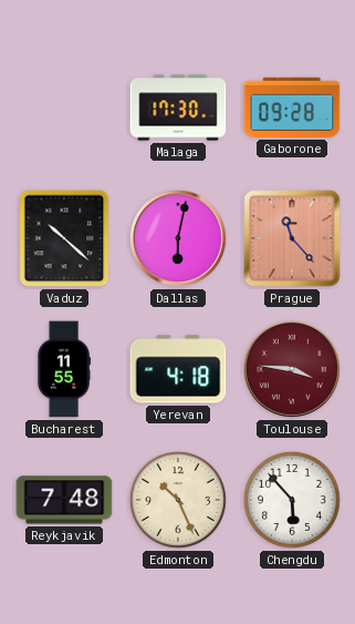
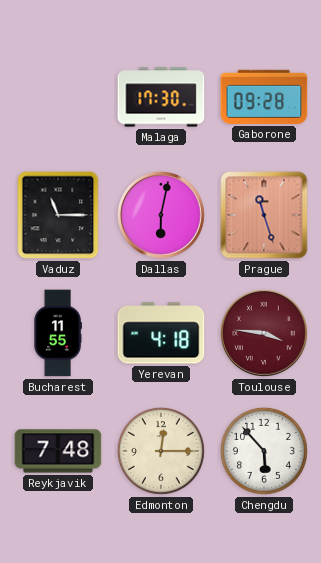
Vaduz: 10:22 -> 11:15
Prague: 11:23 -> 11:27
Edmonton: 10:26 -> 12:15
